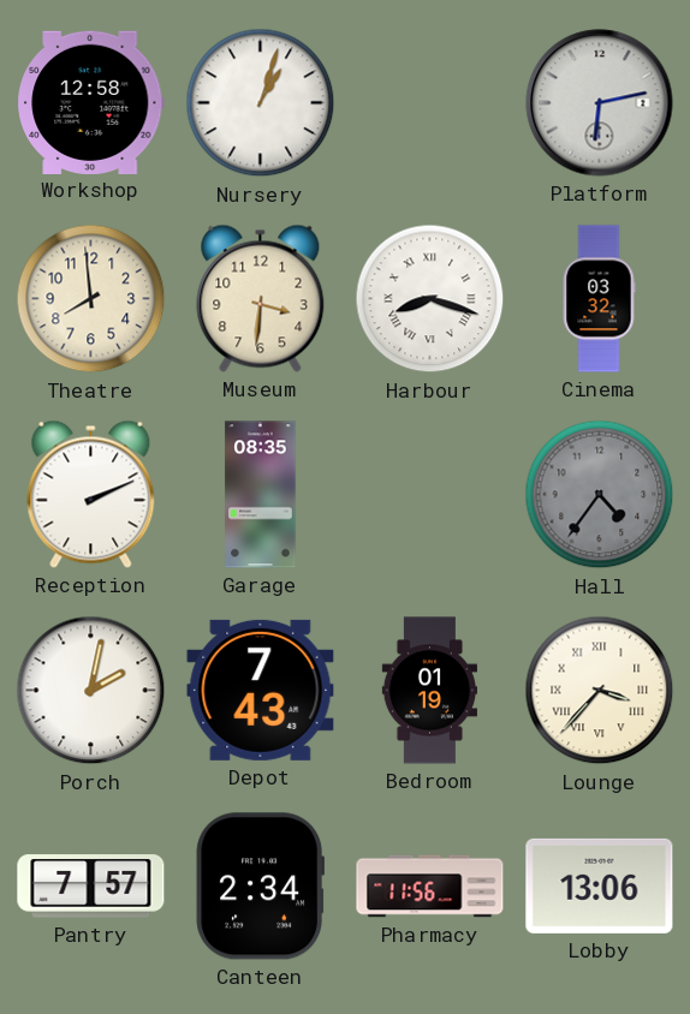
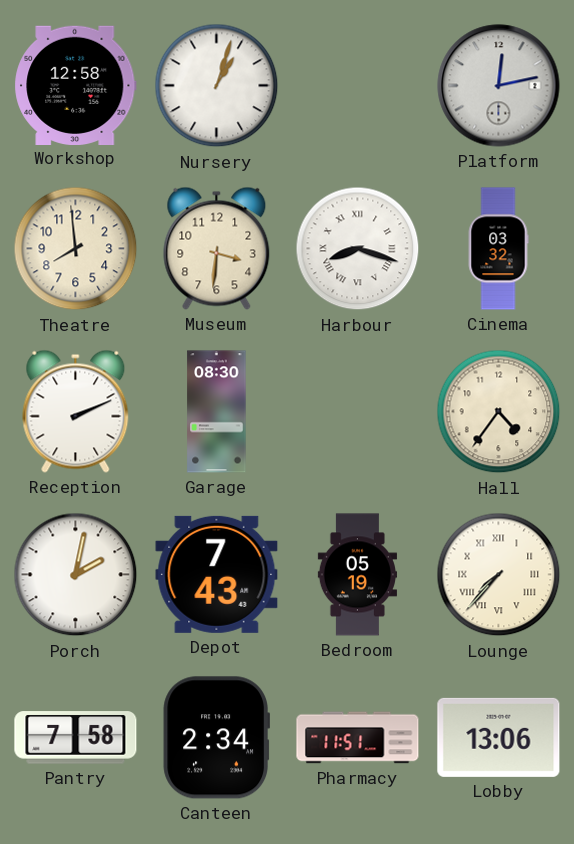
Platform: 6:13 -> 12:13
Garage: 08:35 -> 08:30
Hall dial: grey -> cream
Bedroom: 01:19 -> 05:19
Lounge: 3:37 -> 7:37
Pantry: 7:57 -> 7:58
Pharmacy: 11:56 -> 11:51
